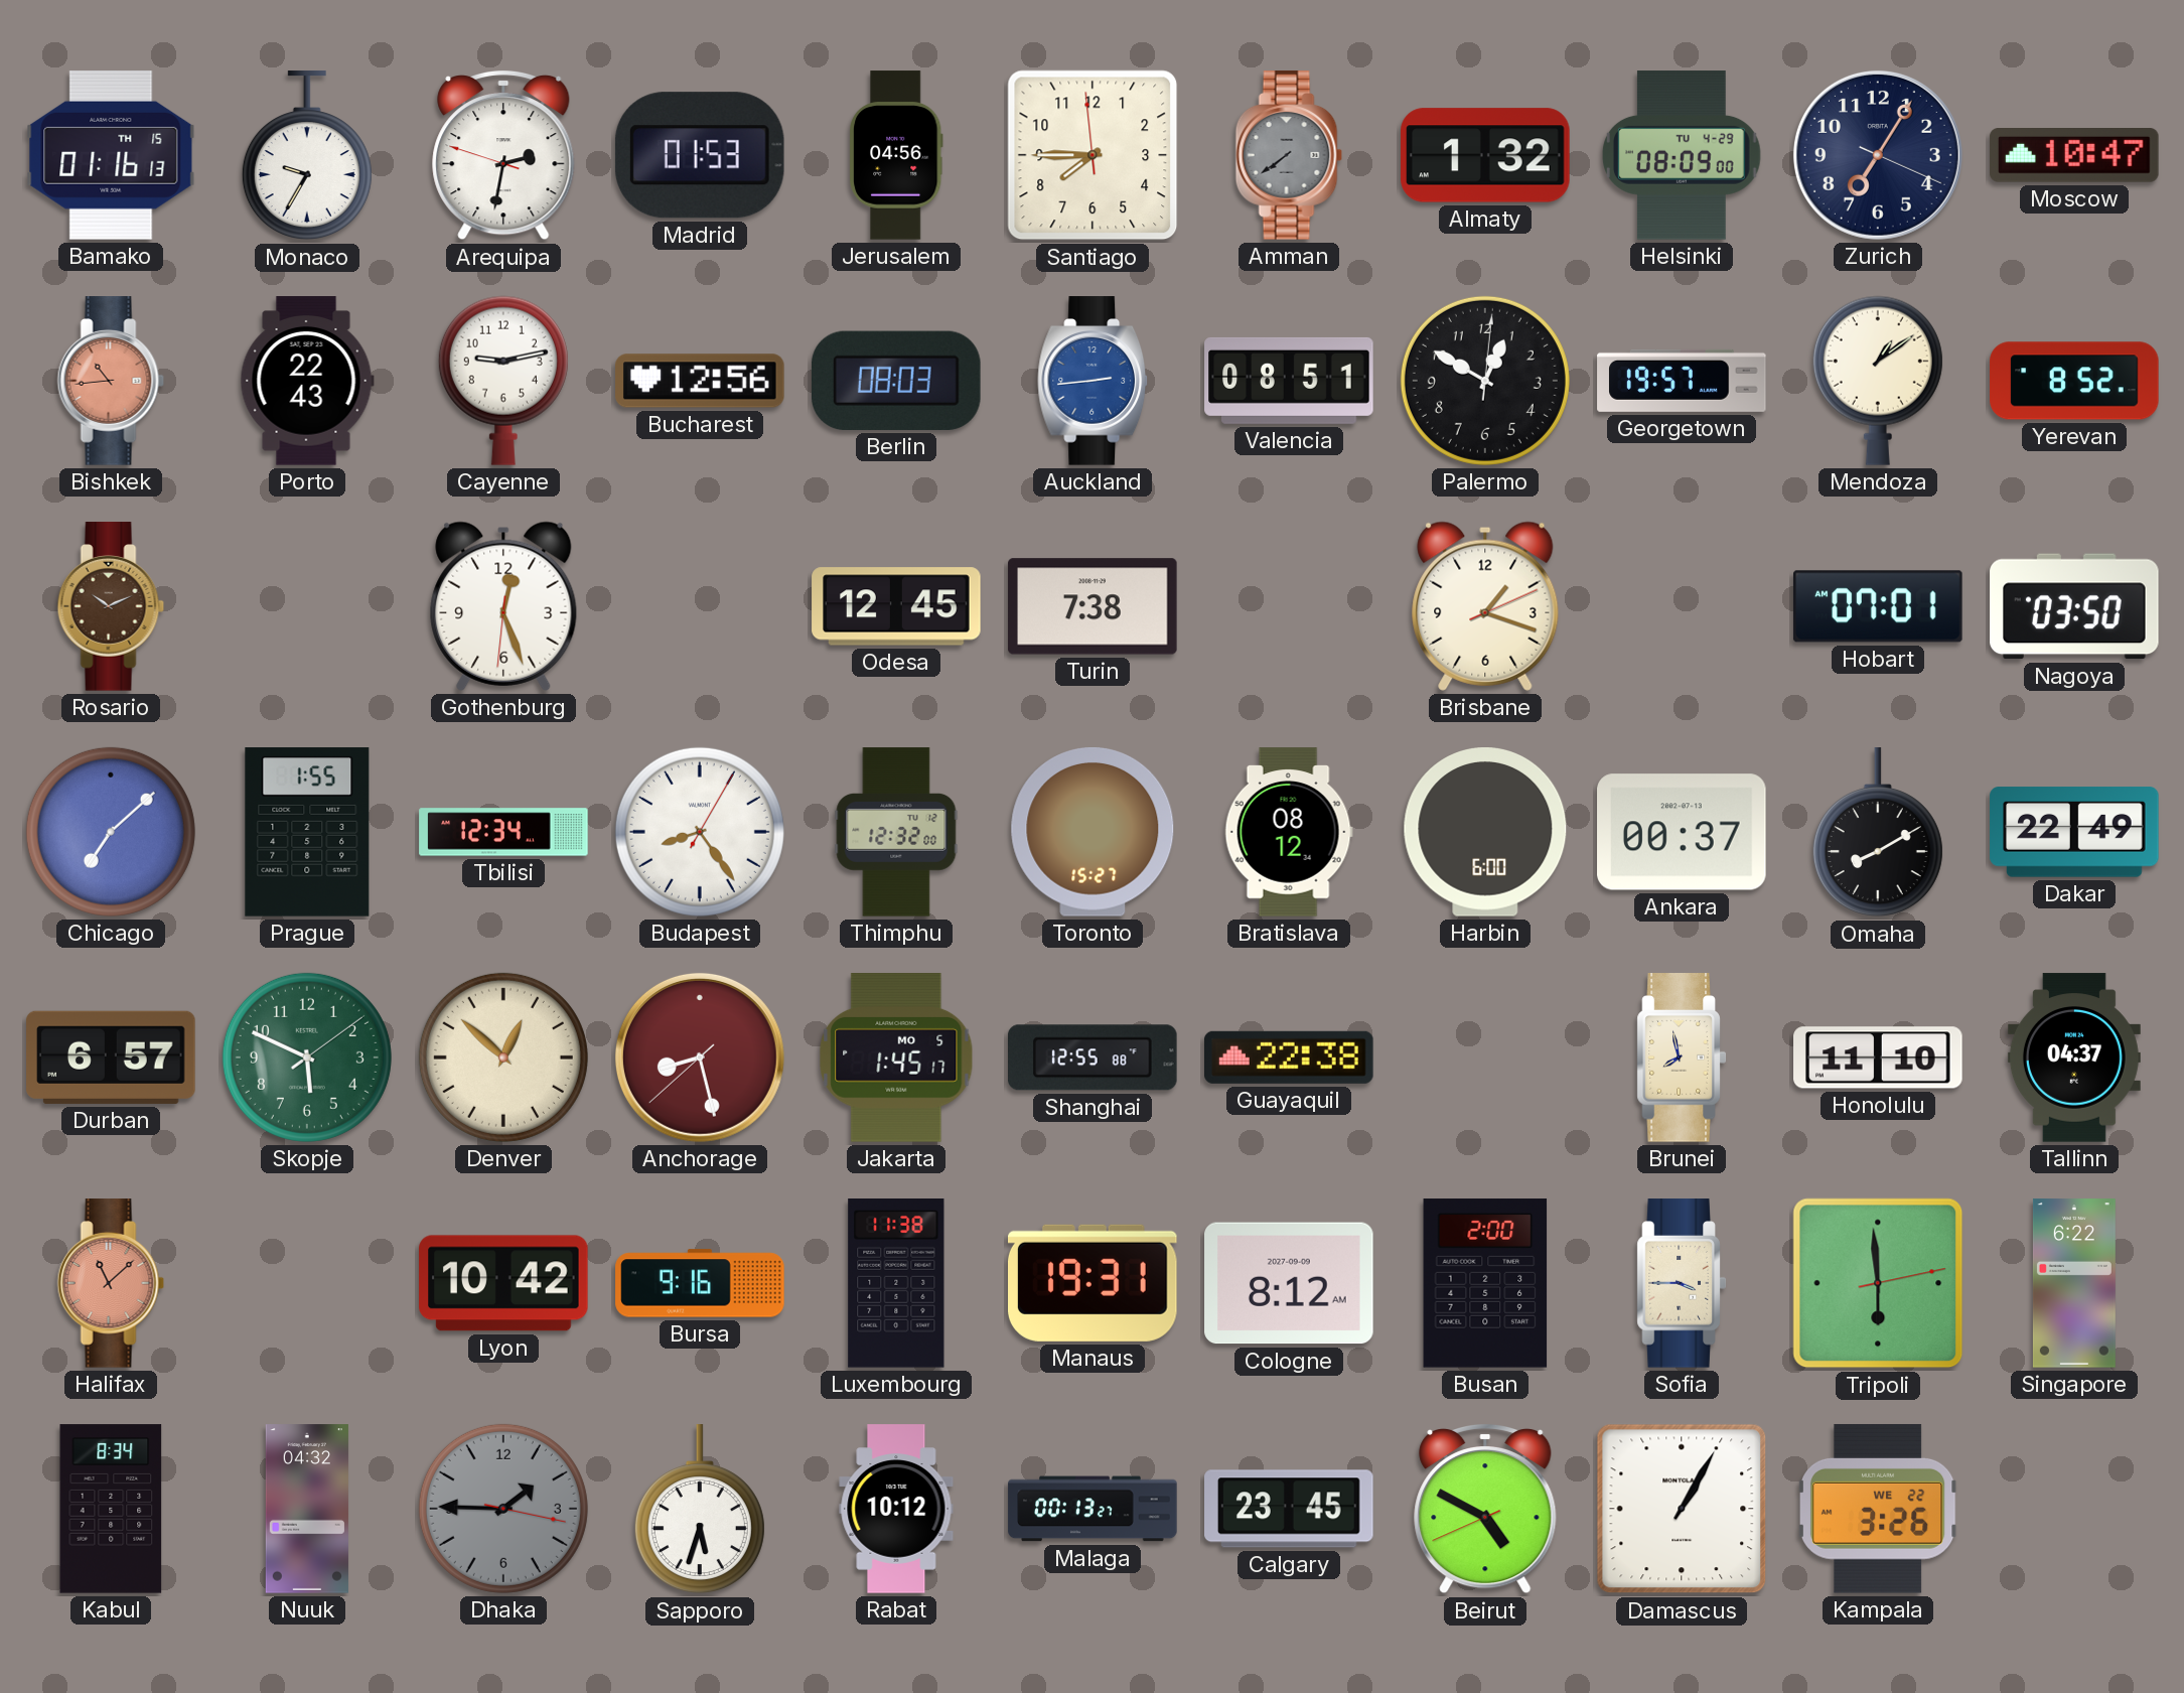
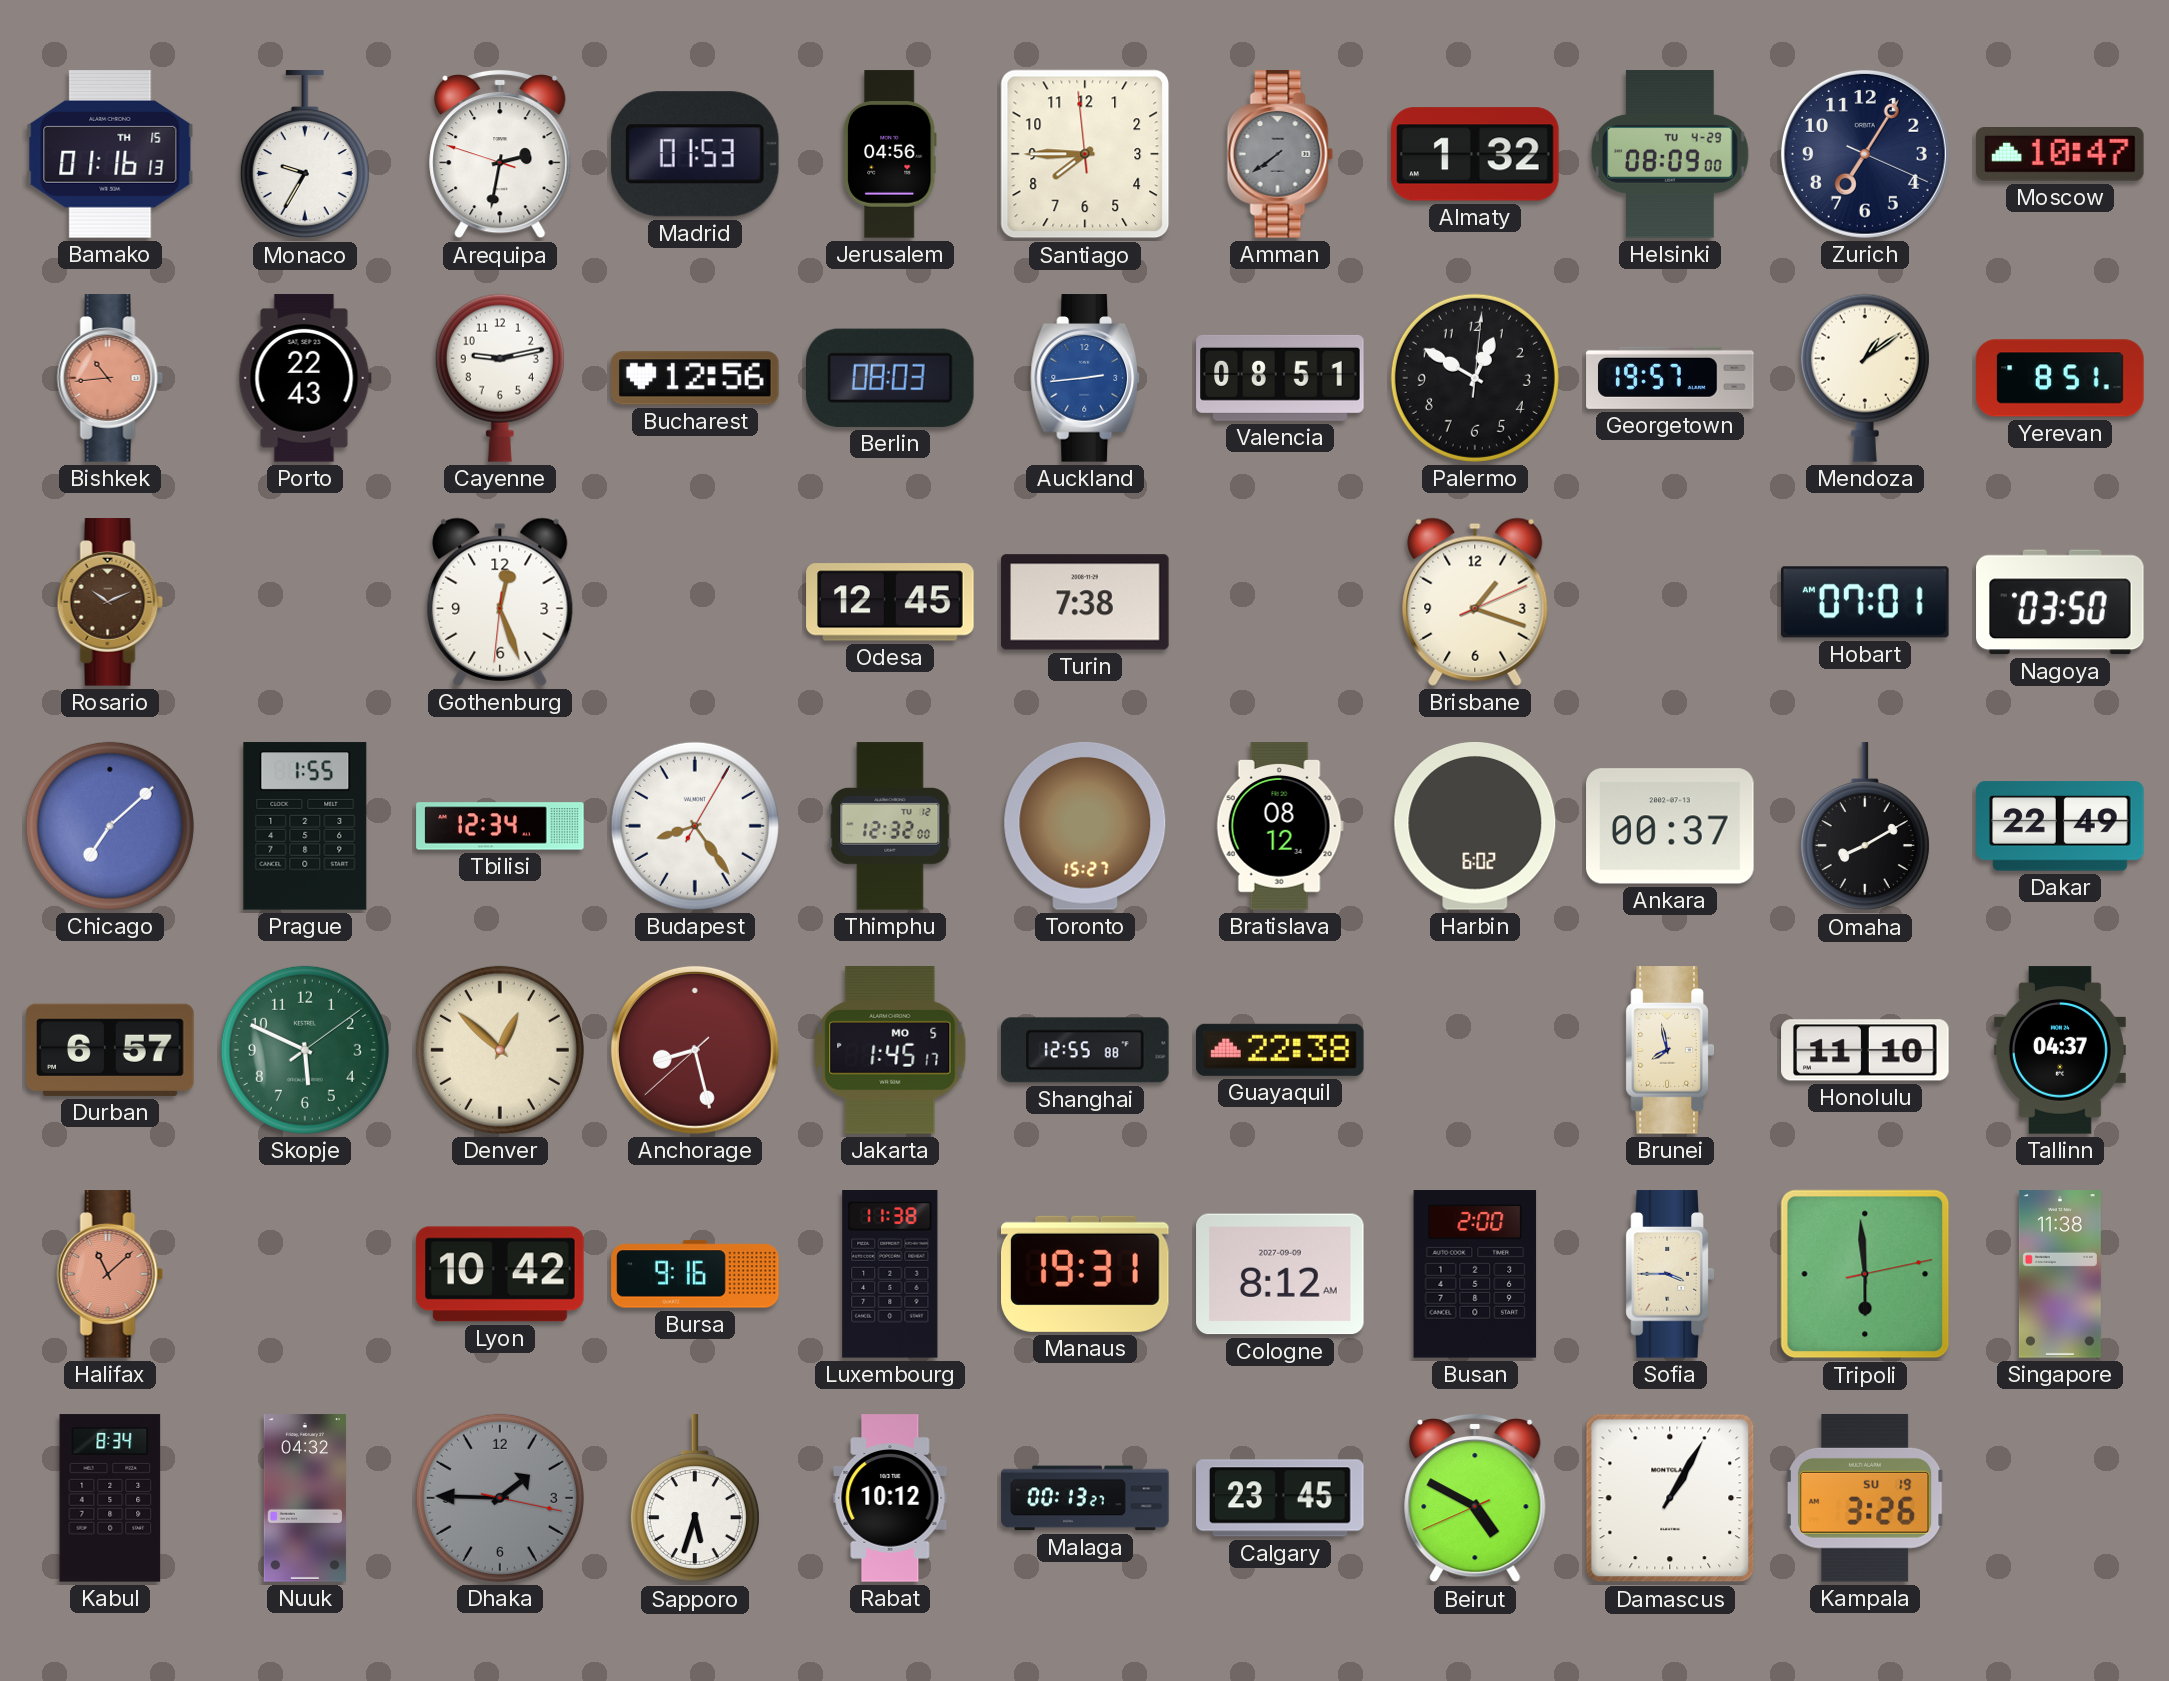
Yerevan: 8:52 -> 8:51
Harbin: 6:00 -> 6:02
Singapore: 6:22 -> 11:38
Kampala date: WE 22 -> SU 19
